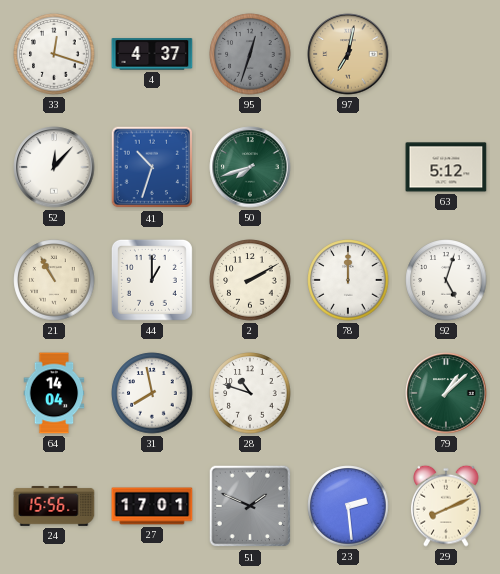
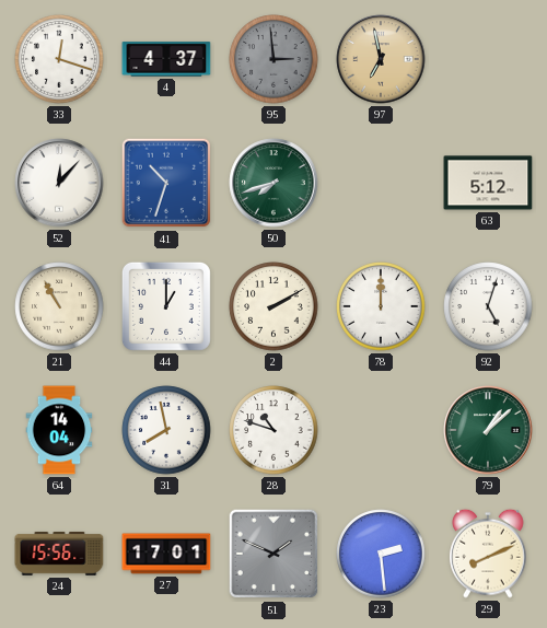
95: 12:33 -> 2:59
97: 7:02 -> 6:58
